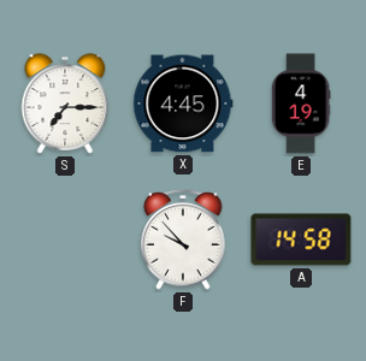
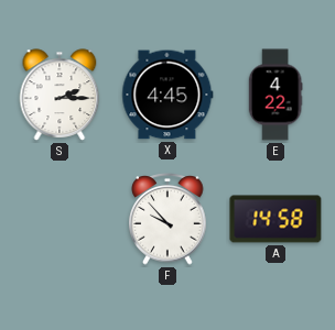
S: 7:15 -> 2:15
E: 4:19 -> 4:22
